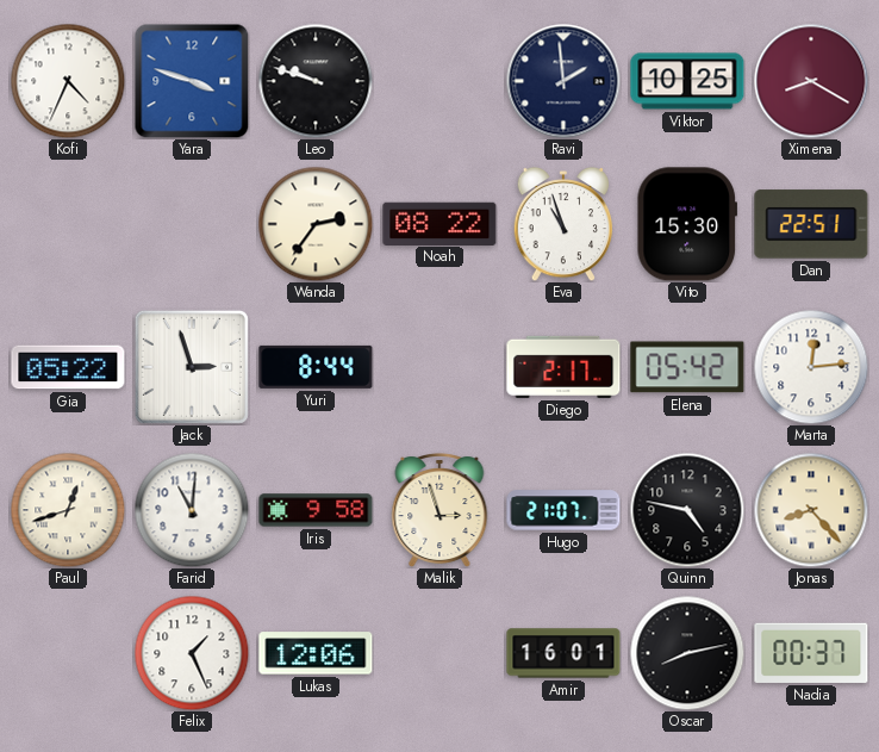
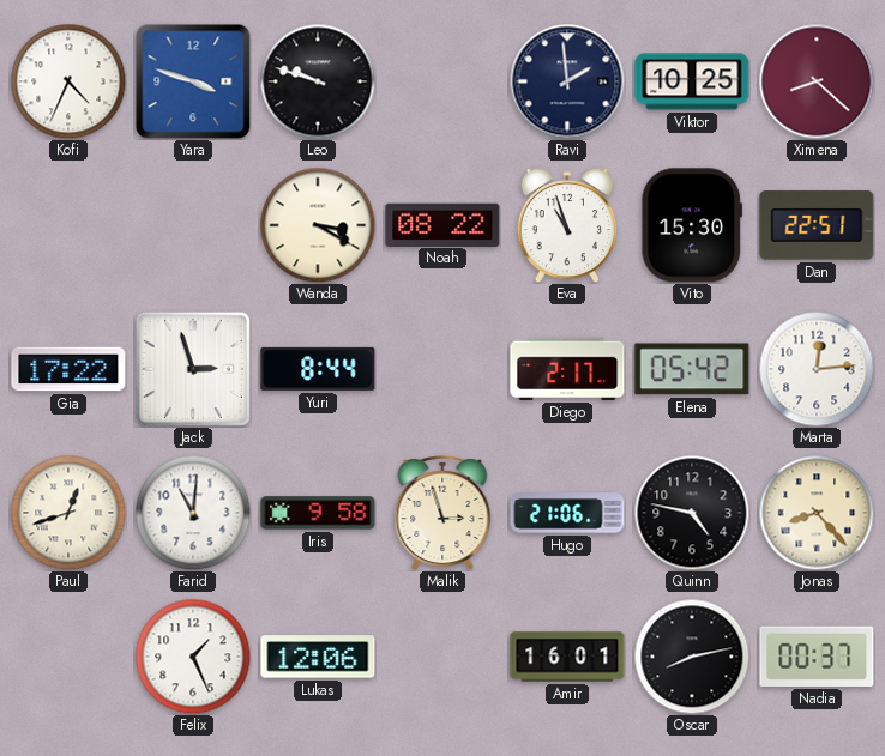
Ximena: 8:20 -> 8:22
Wanda: 2:36 -> 3:20
Gia: 05:22 -> 17:22
Hugo: 21:07 -> 21:06
